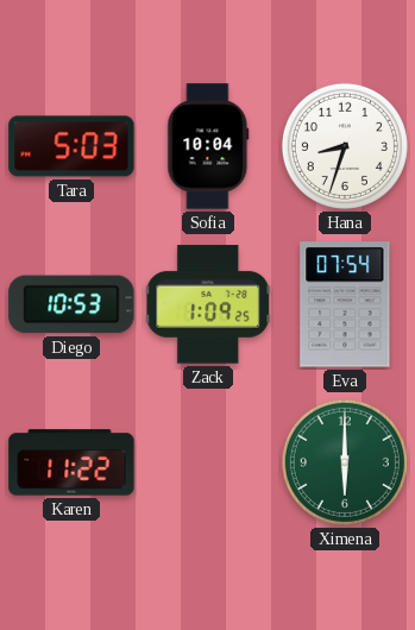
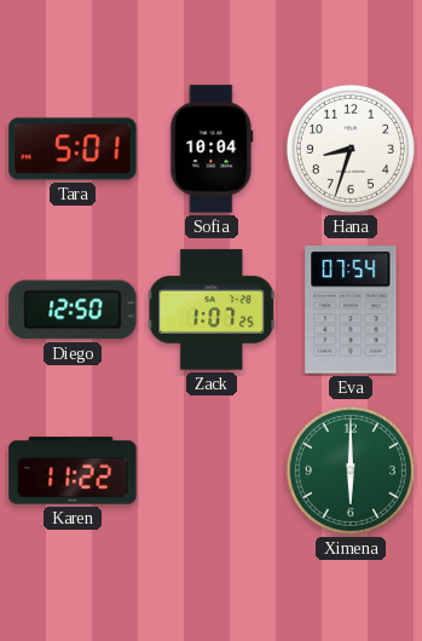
Tara: 5:03 -> 5:01
Diego: 10:53 -> 12:50
Zack: 1:09 -> 1:07
